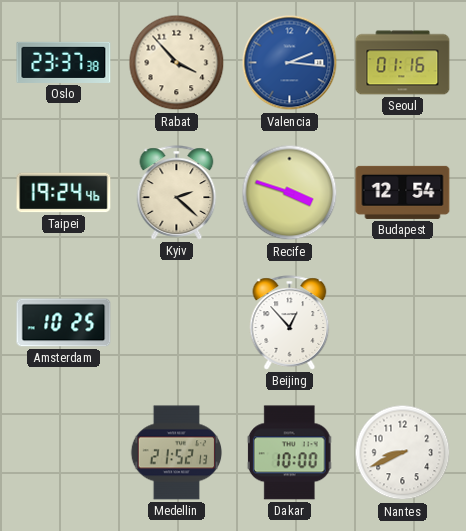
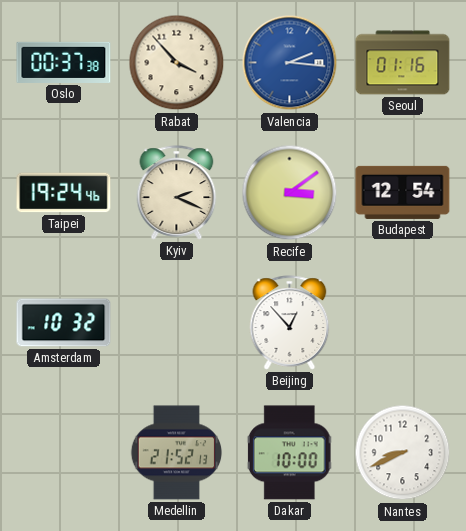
Oslo: 23:37 -> 00:37
Kyiv: 2:22 -> 2:19
Recife: 3:48 -> 3:09
Amsterdam: 10:25 -> 10:32
